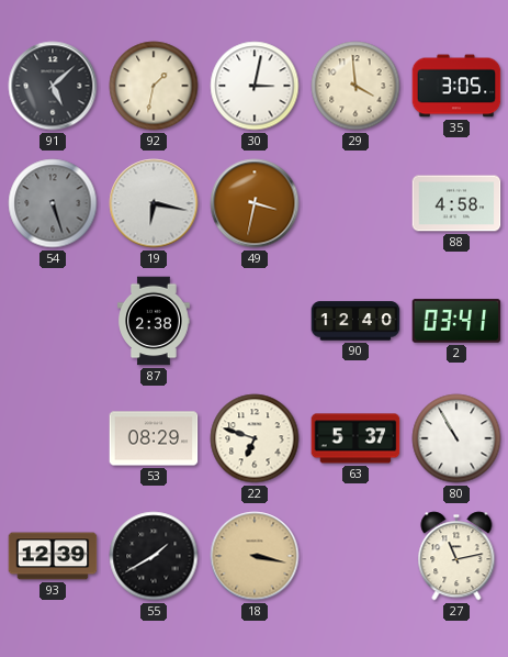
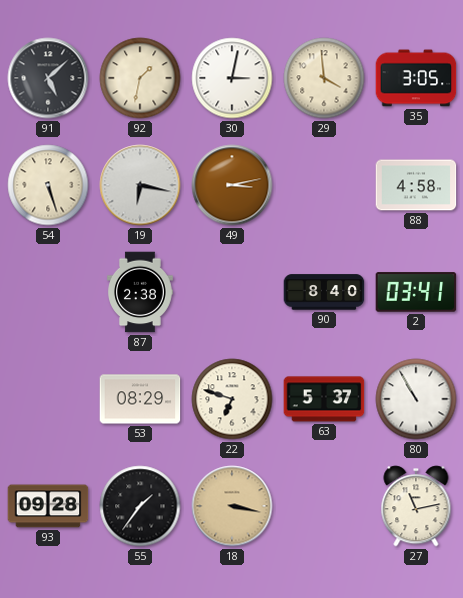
54 dial: grey -> cream
49: 3:32 -> 3:13
90: 12:40 -> 8:40
93: 12:39 -> 09:28
55: 1:40 -> 1:36
